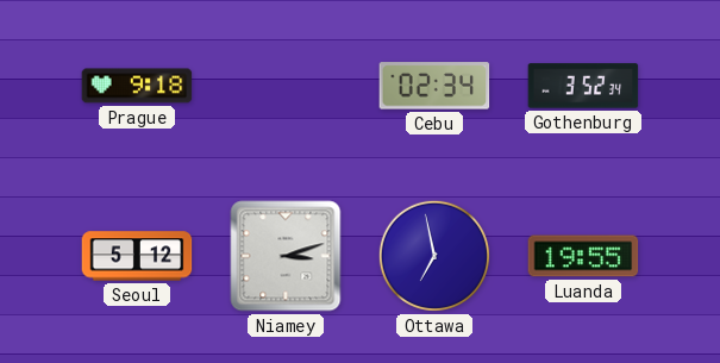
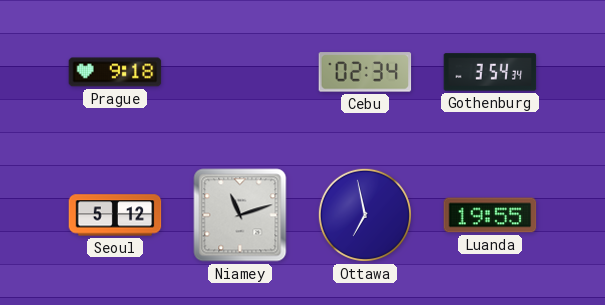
Gothenburg: 3:52 -> 3:54
Niamey: 3:12 -> 11:12
